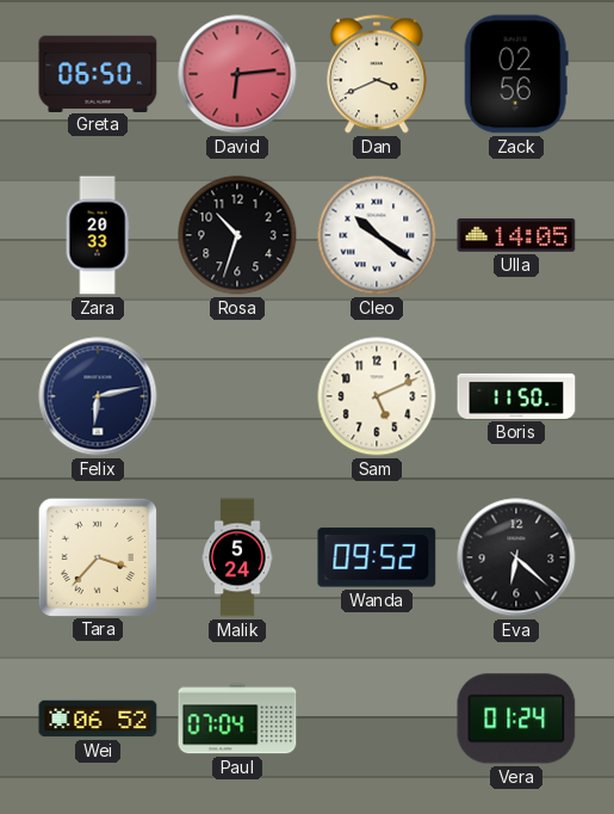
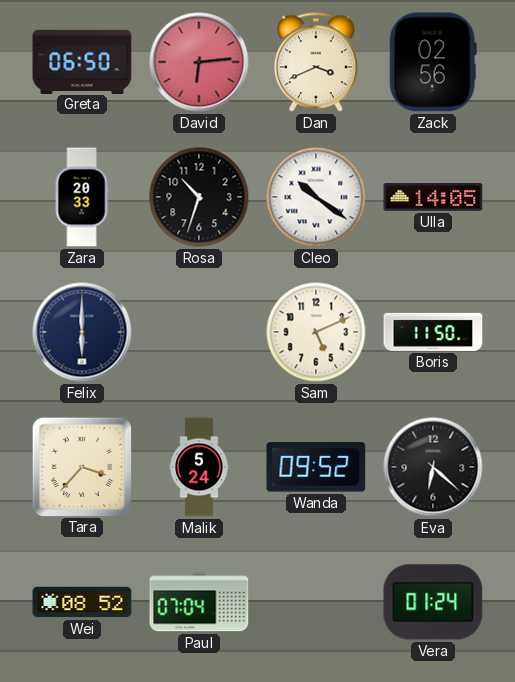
Felix: 6:13 -> 6:00
Wei: 06:52 -> 08:52
